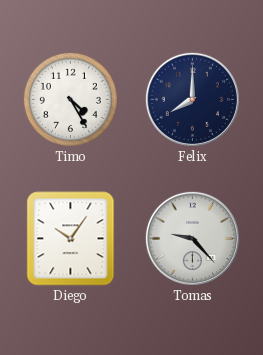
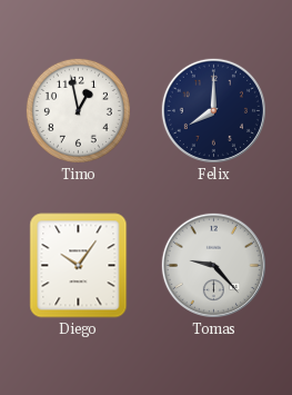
Timo: 4:25 -> 12:58
